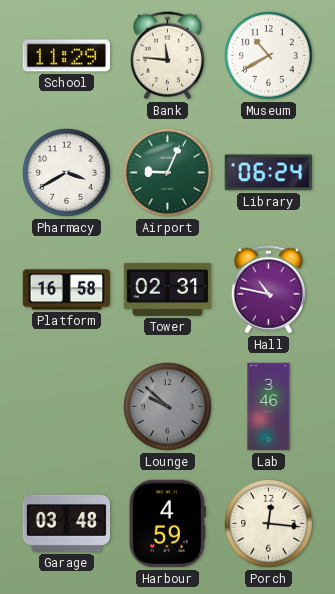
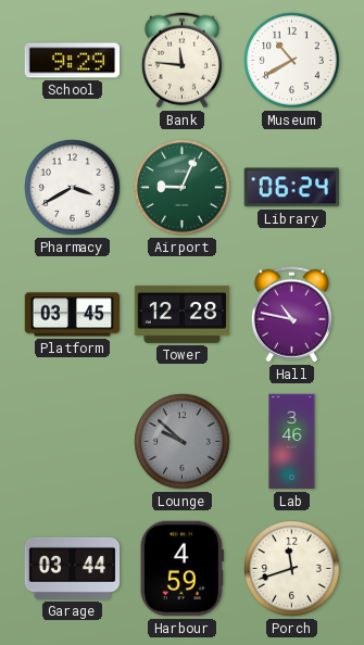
School: 11:29 -> 9:29
Platform: 16:58 -> 03:45
Tower: 02:31 -> 12:28
Garage: 03:48 -> 03:44
Porch: 12:16 -> 11:42
